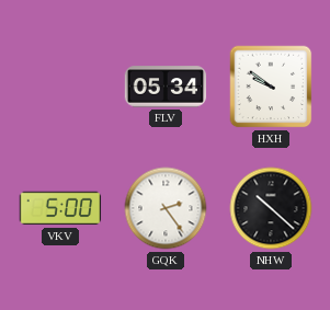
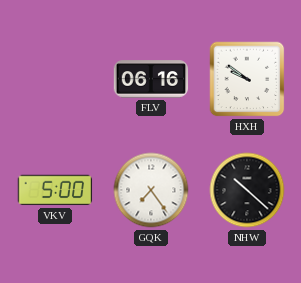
FLV: 05:34 -> 06:16
GQK: 2:24 -> 7:24
